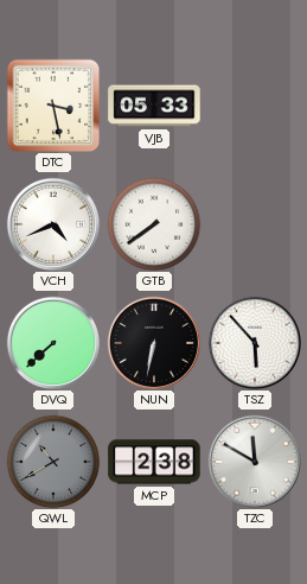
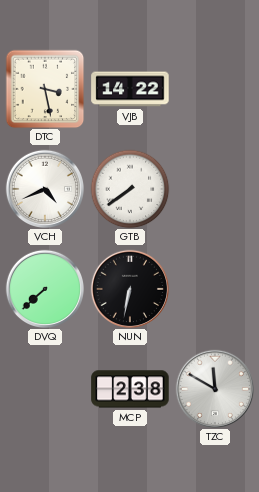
VJB: 05:33 -> 14:22
TSZ: 5:53 -> none
QWL: 10:40 -> none
